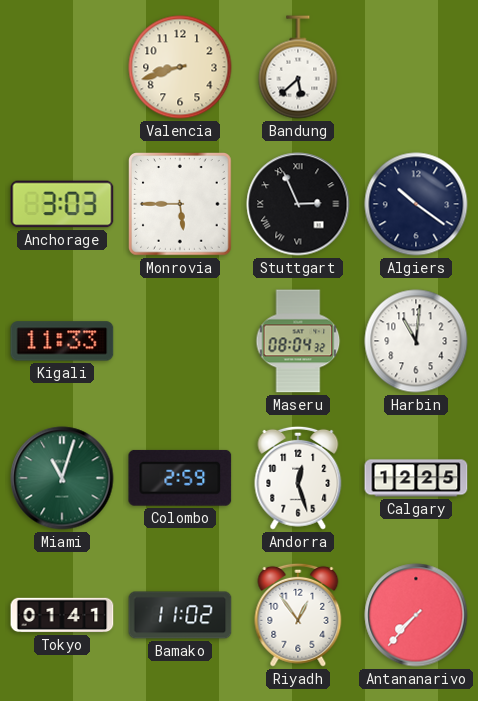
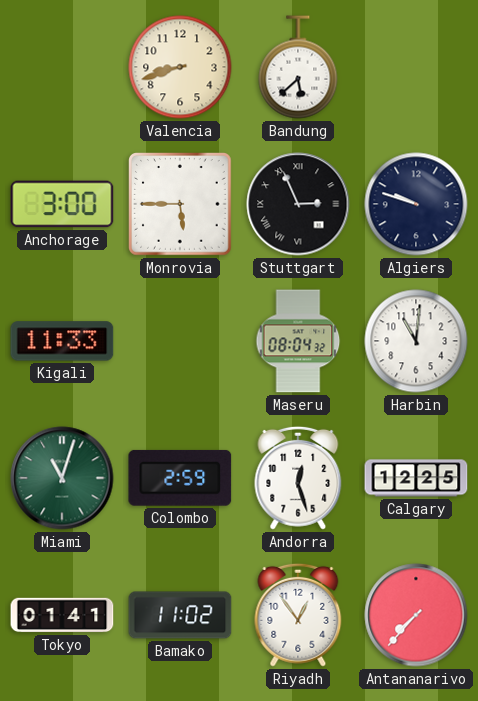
Anchorage: 3:03 -> 3:00
Algiers: 10:21 -> 9:48
